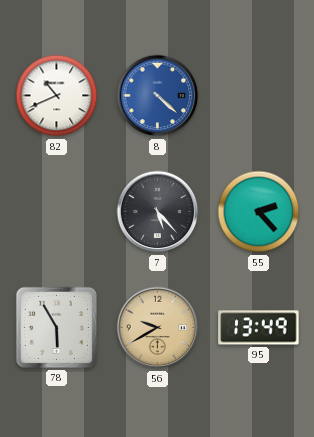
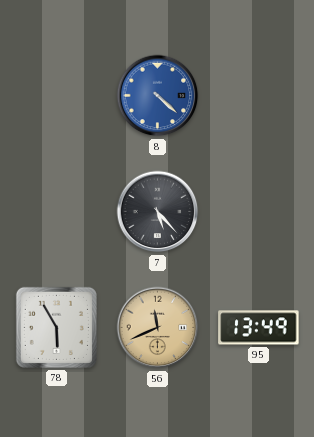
82: 10:41 -> none
55: 2:23 -> none
56: 9:40 -> 11:41
